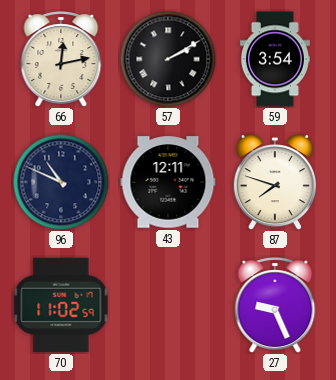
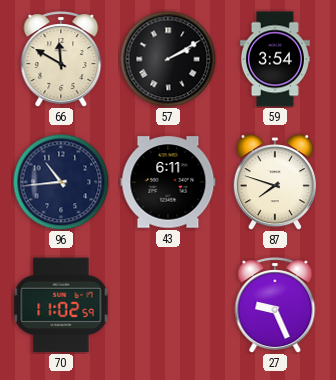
66: 12:13 -> 11:50
96: 10:49 -> 10:44
43: 12:11 -> 6:11
